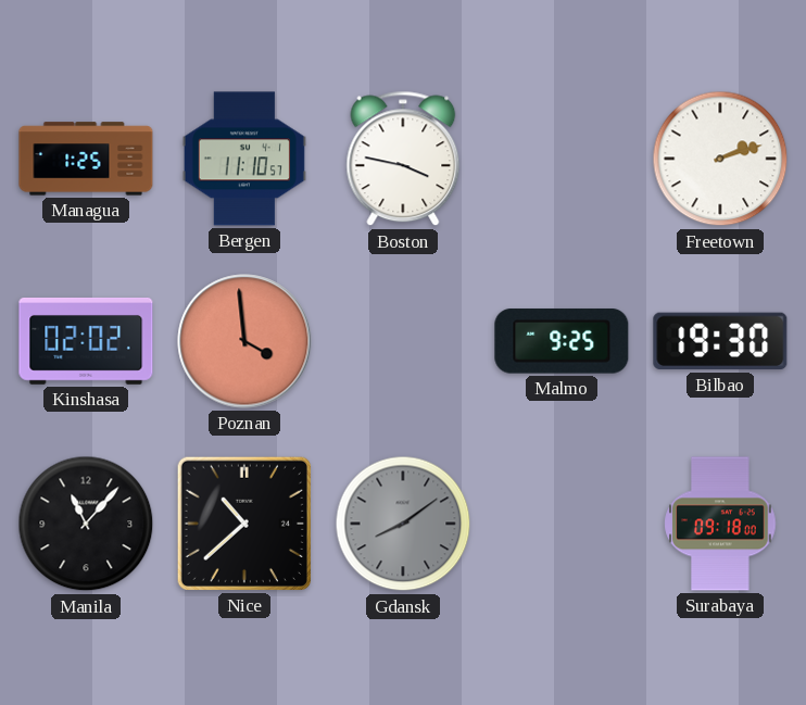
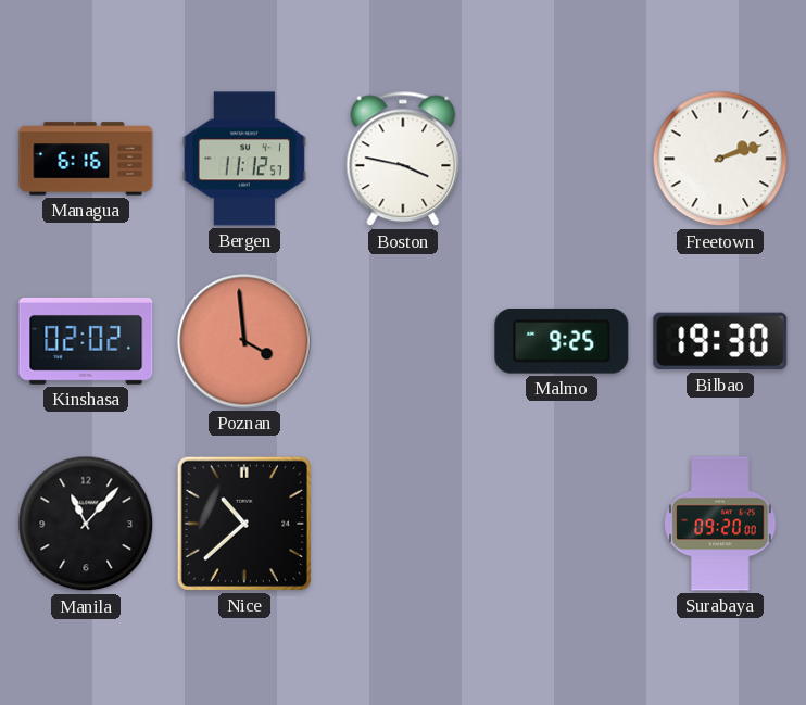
Managua: 1:25 -> 6:16
Bergen: 11:10 -> 11:12
Gdansk: 8:09 -> none
Surabaya: 09:18 -> 09:20
